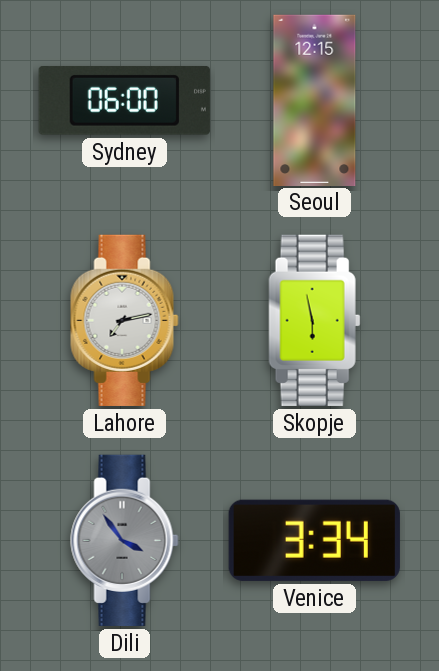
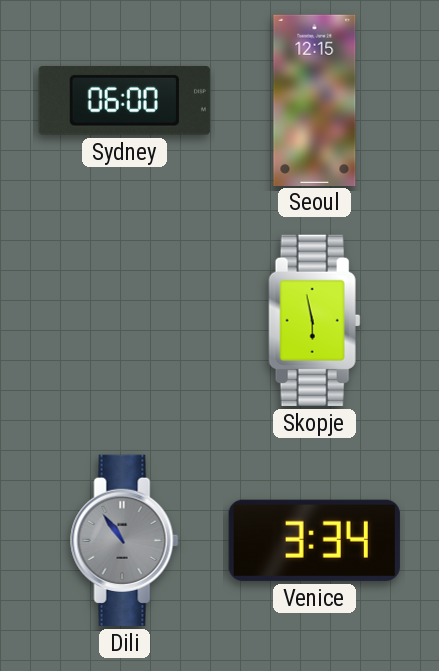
Lahore: 7:13 -> none
Dili: 3:54 -> 10:54
